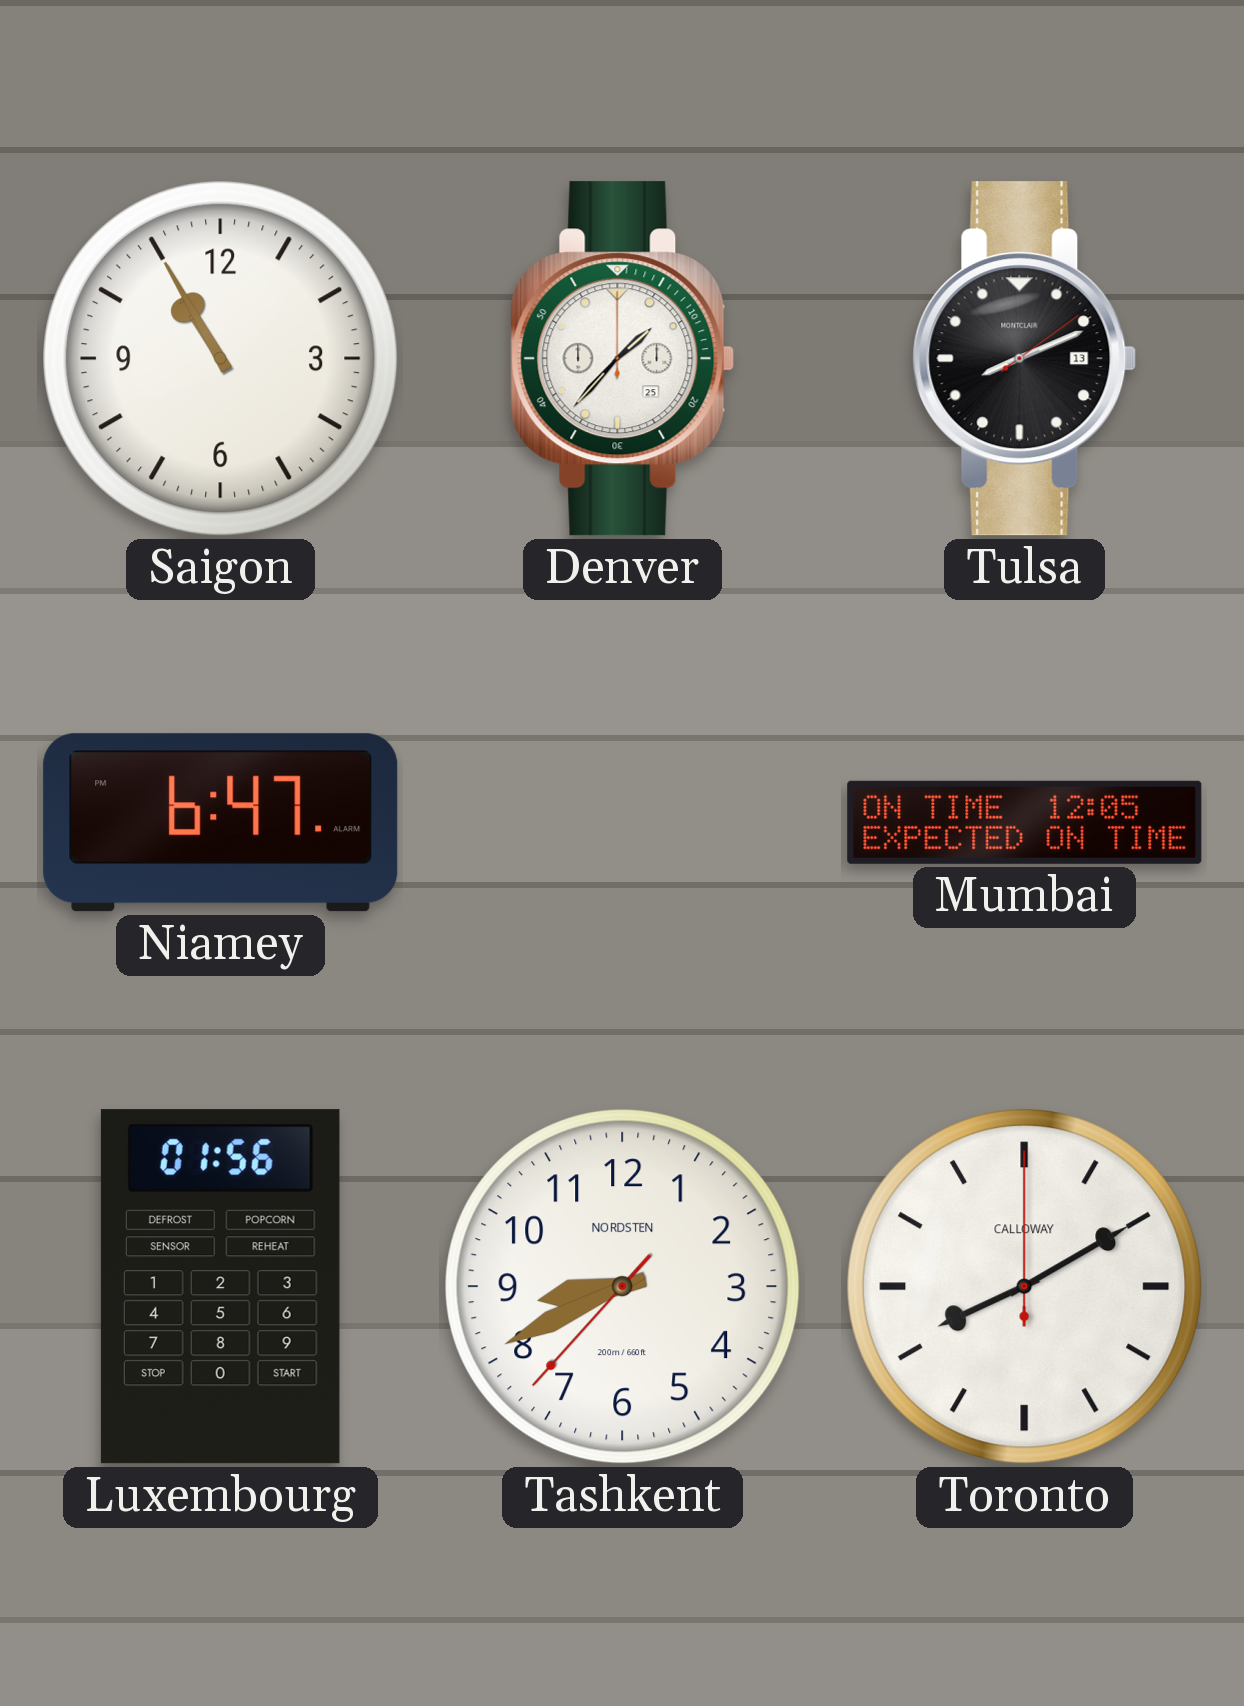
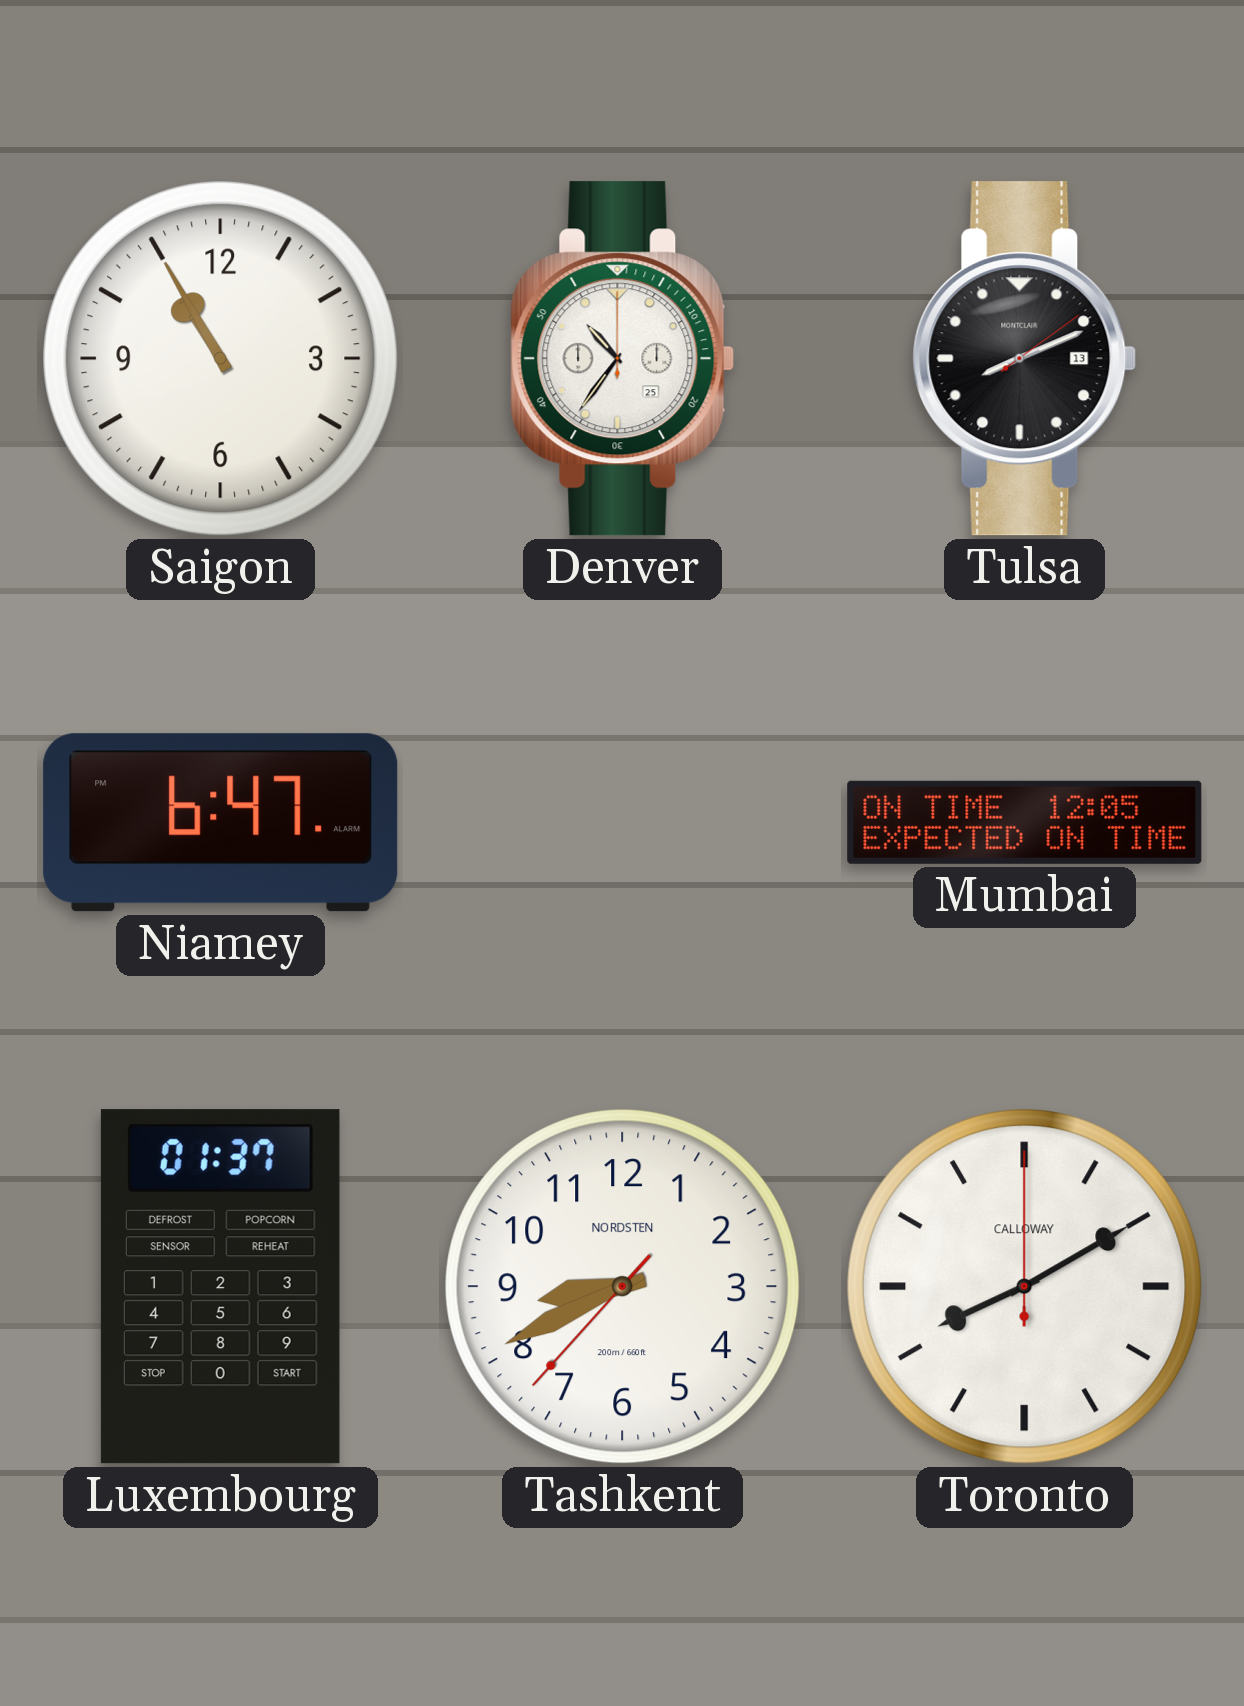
Denver: 1:37 -> 10:36
Luxembourg: 01:56 -> 01:37
